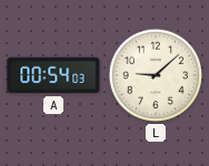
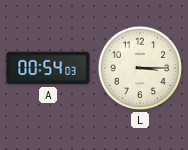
L: 9:08 -> 3:15
